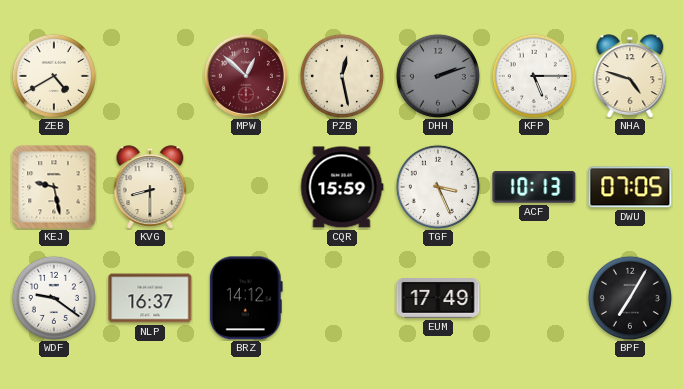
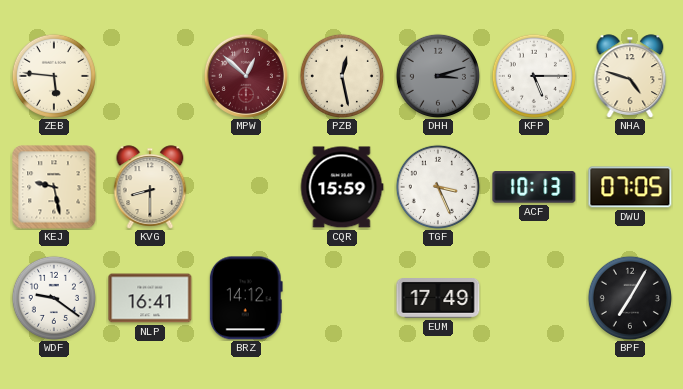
ZEB: 4:40 -> 5:46
DHH: 2:12 -> 3:12
NLP: 16:37 -> 16:41
